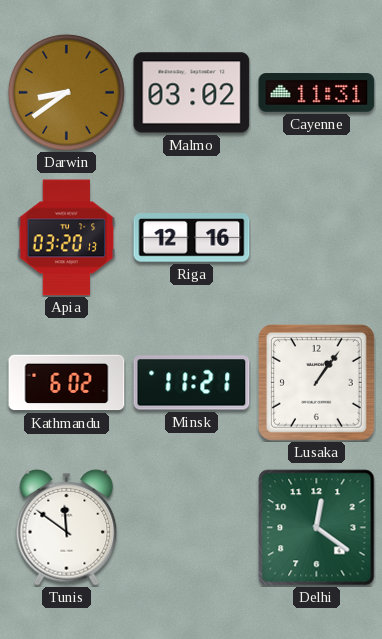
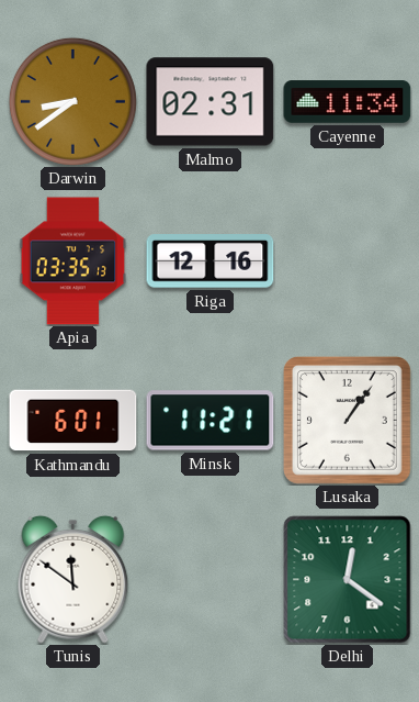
Malmo: 03:02 -> 02:31
Cayenne: 11:31 -> 11:34
Apia: 03:20 -> 03:35
Kathmandu: 6:02 -> 6:01
